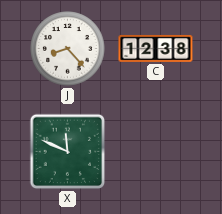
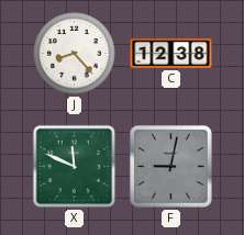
F: none -> 9:02
